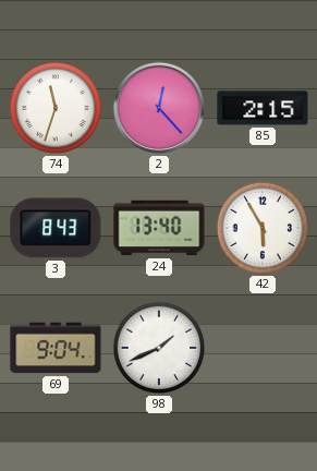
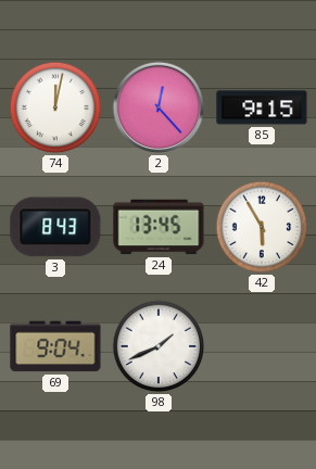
74: 11:33 -> 12:02
85: 2:15 -> 9:15
24: 13:40 -> 13:45
